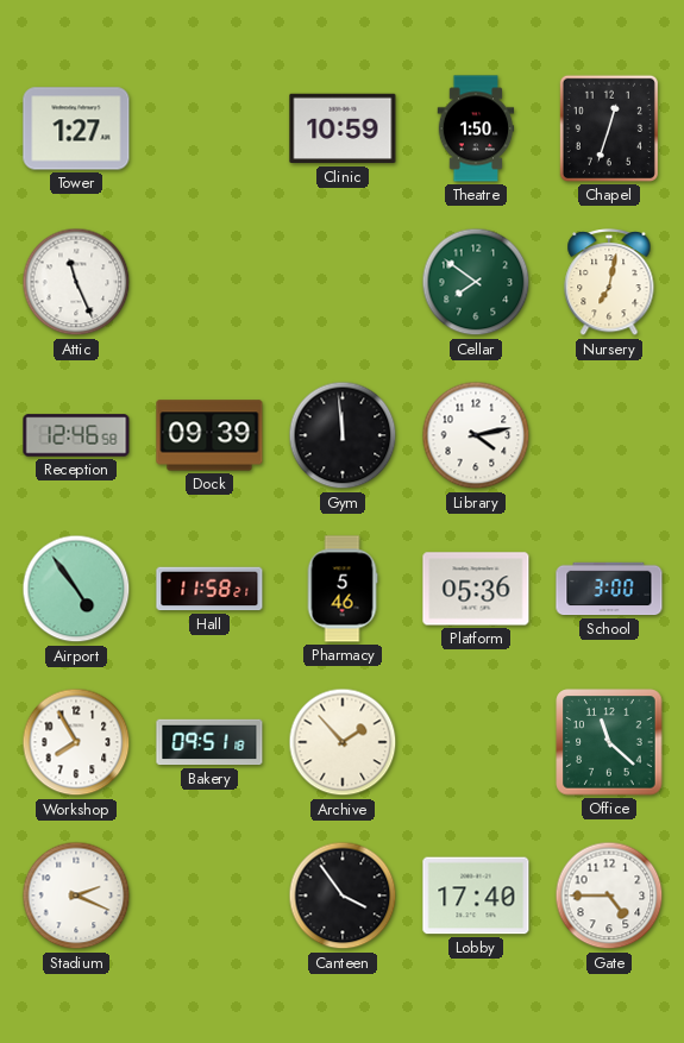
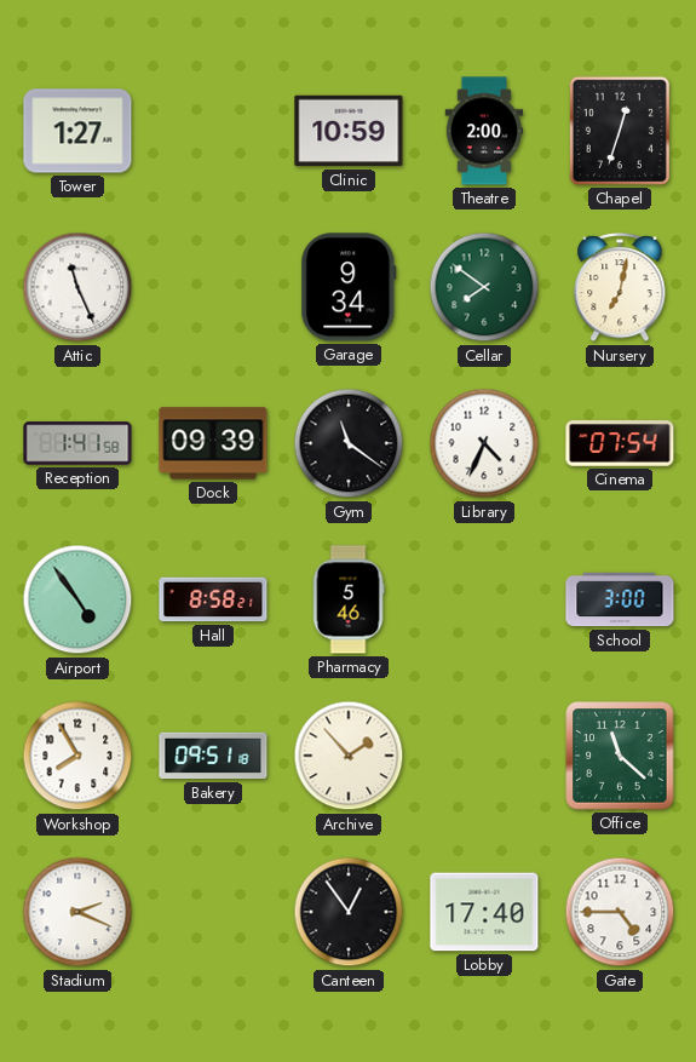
Theatre: 1:50 -> 2:00
Garage: none -> 9:34
Reception: 12:46 -> 1:41
Gym: 11:59 -> 11:21
Library: 4:13 -> 4:34
Cinema: none -> 07:54
Hall: 11:58 -> 8:58
Platform: 05:36 -> none
Canteen: 3:54 -> 12:54
